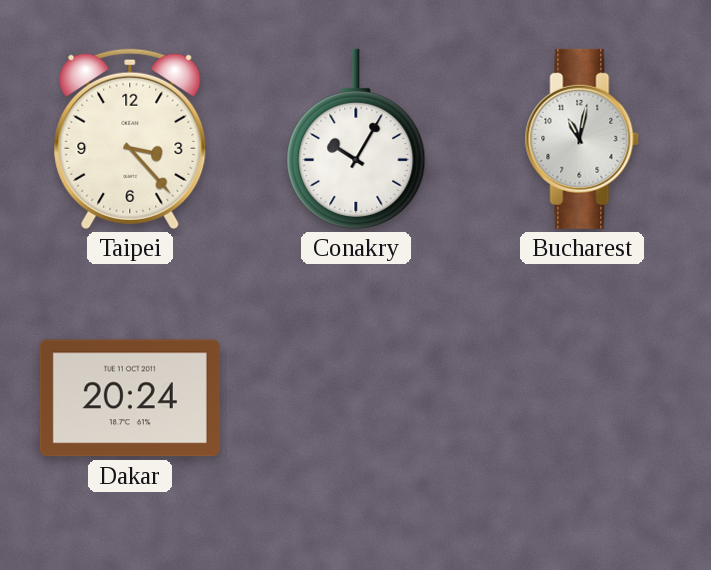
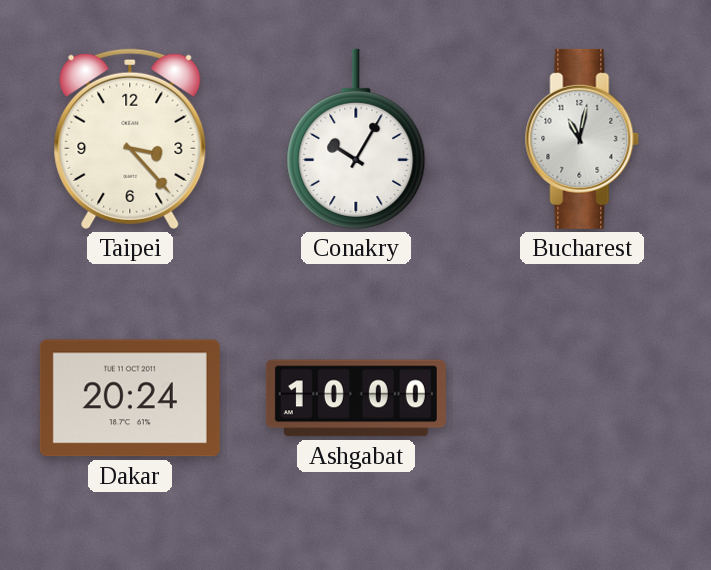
Ashgabat: none -> 10:00
